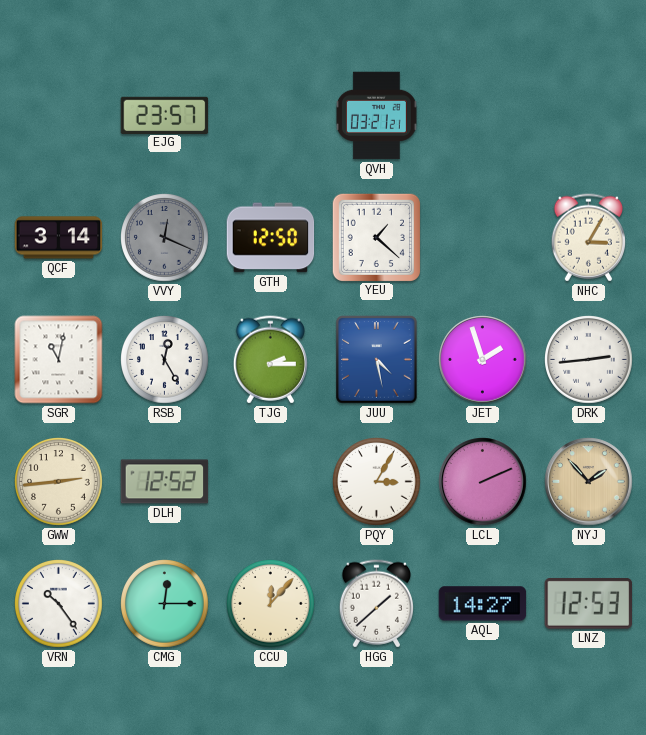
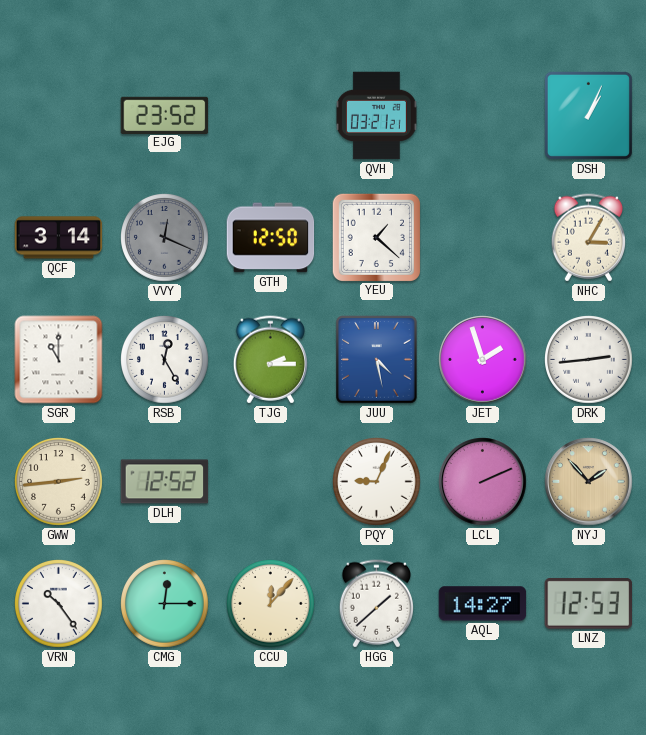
EJG: 23:57 -> 23:52
DSH: none -> 1:04
SGR: 11:02 -> 11:00
PQY: 3:05 -> 9:04
